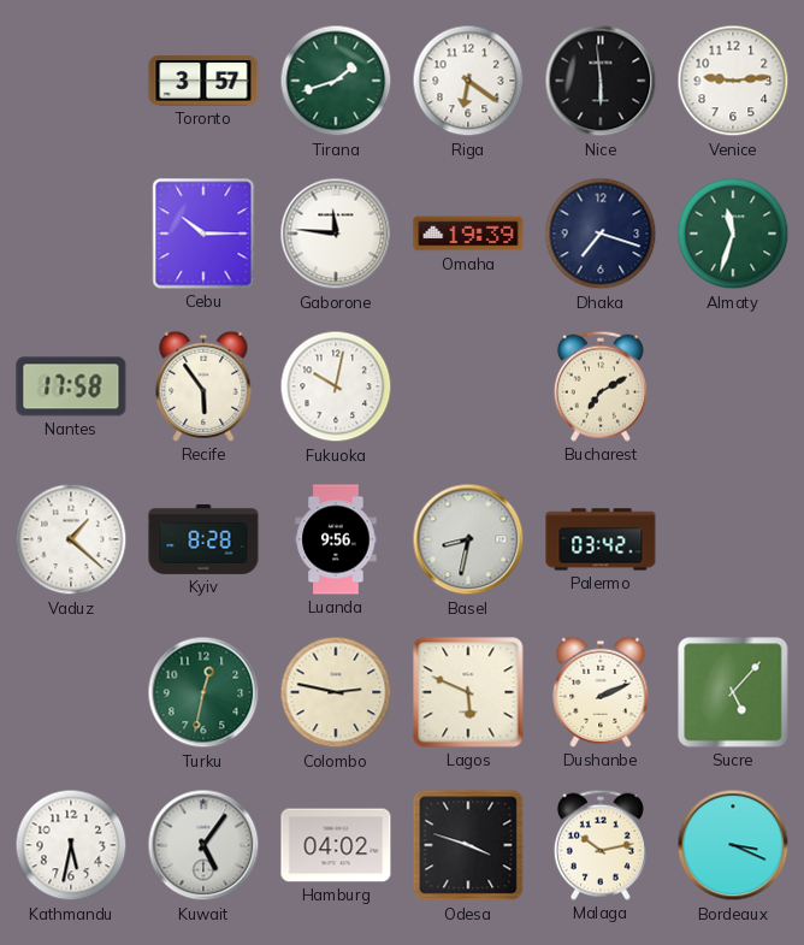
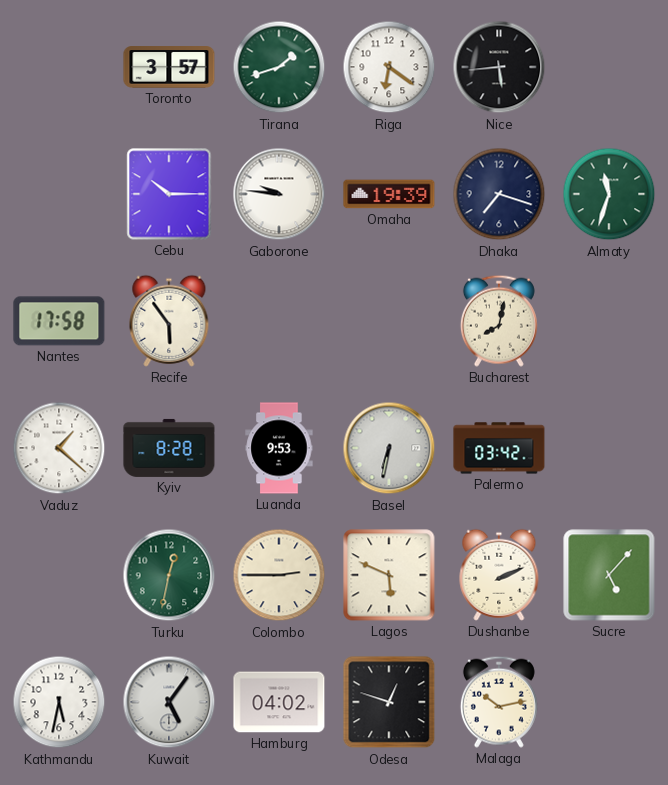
Nice: 5:59 -> 5:44
Venice: 9:14 -> none
Gaborone: 11:46 -> 9:46
Fukuoka: 10:02 -> none
Bucharest: 7:10 -> 8:02
Luanda: 9:56 -> 9:53
Basel: 8:32 -> 6:32
Colombo: 2:47 -> 2:45
Odesa: 3:48 -> 12:48
Bordeaux: 3:19 -> none
